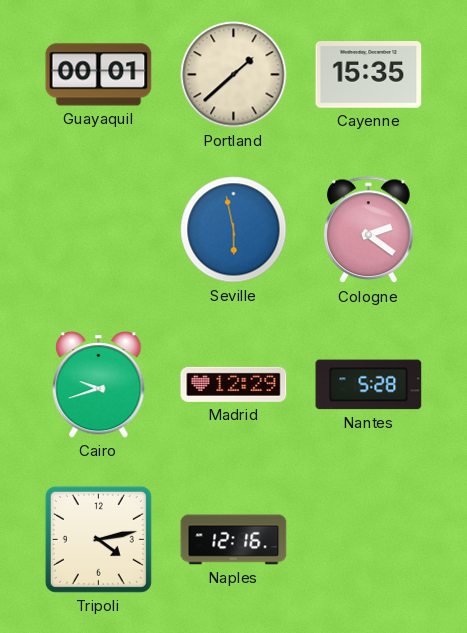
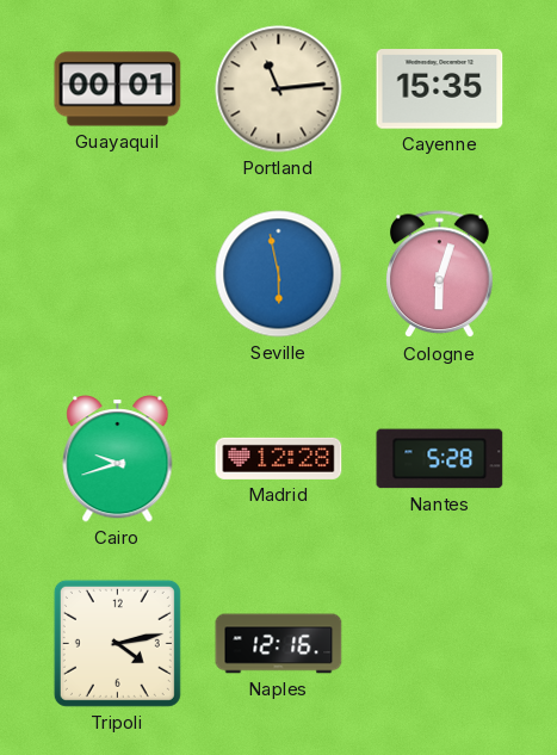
Portland: 1:38 -> 11:14
Cologne: 2:21 -> 6:03
Madrid: 12:29 -> 12:28
